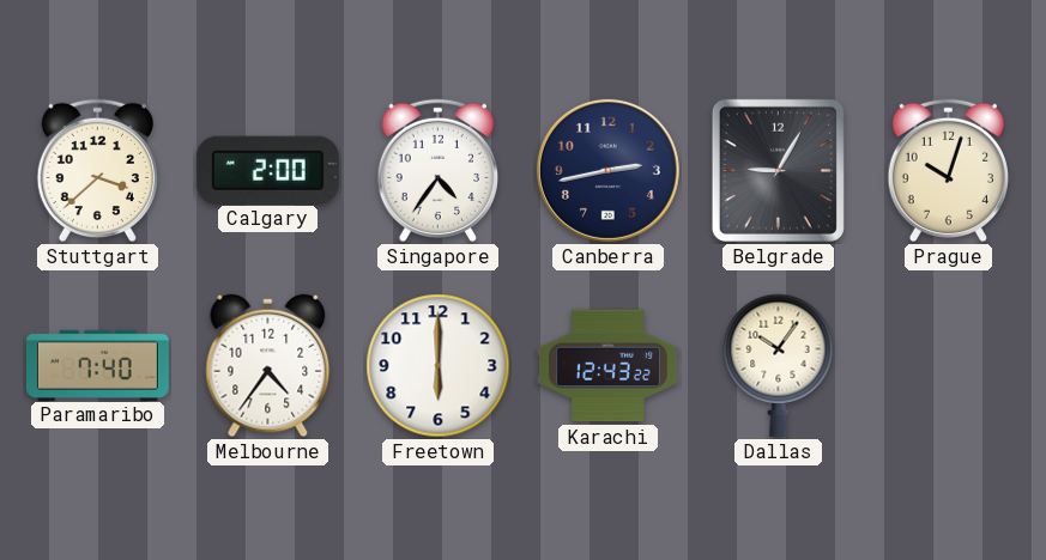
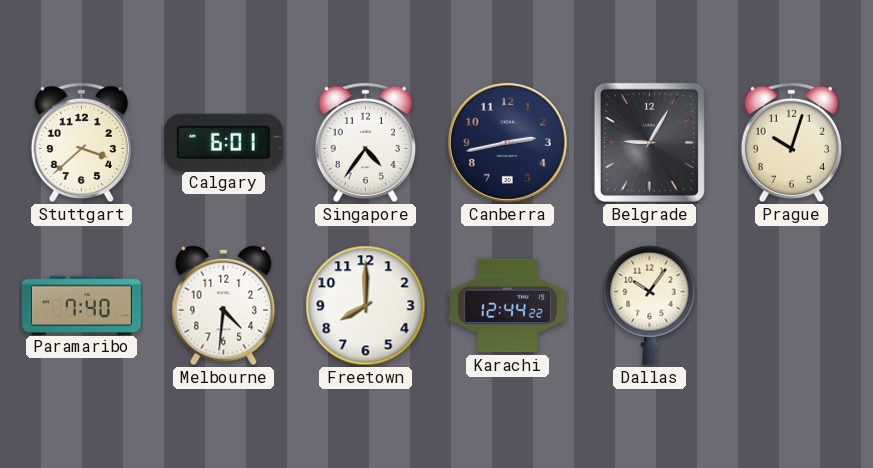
Calgary: 2:00 -> 6:01
Melbourne: 4:36 -> 4:31
Freetown: 6:00 -> 8:00
Karachi: 12:43 -> 12:44
